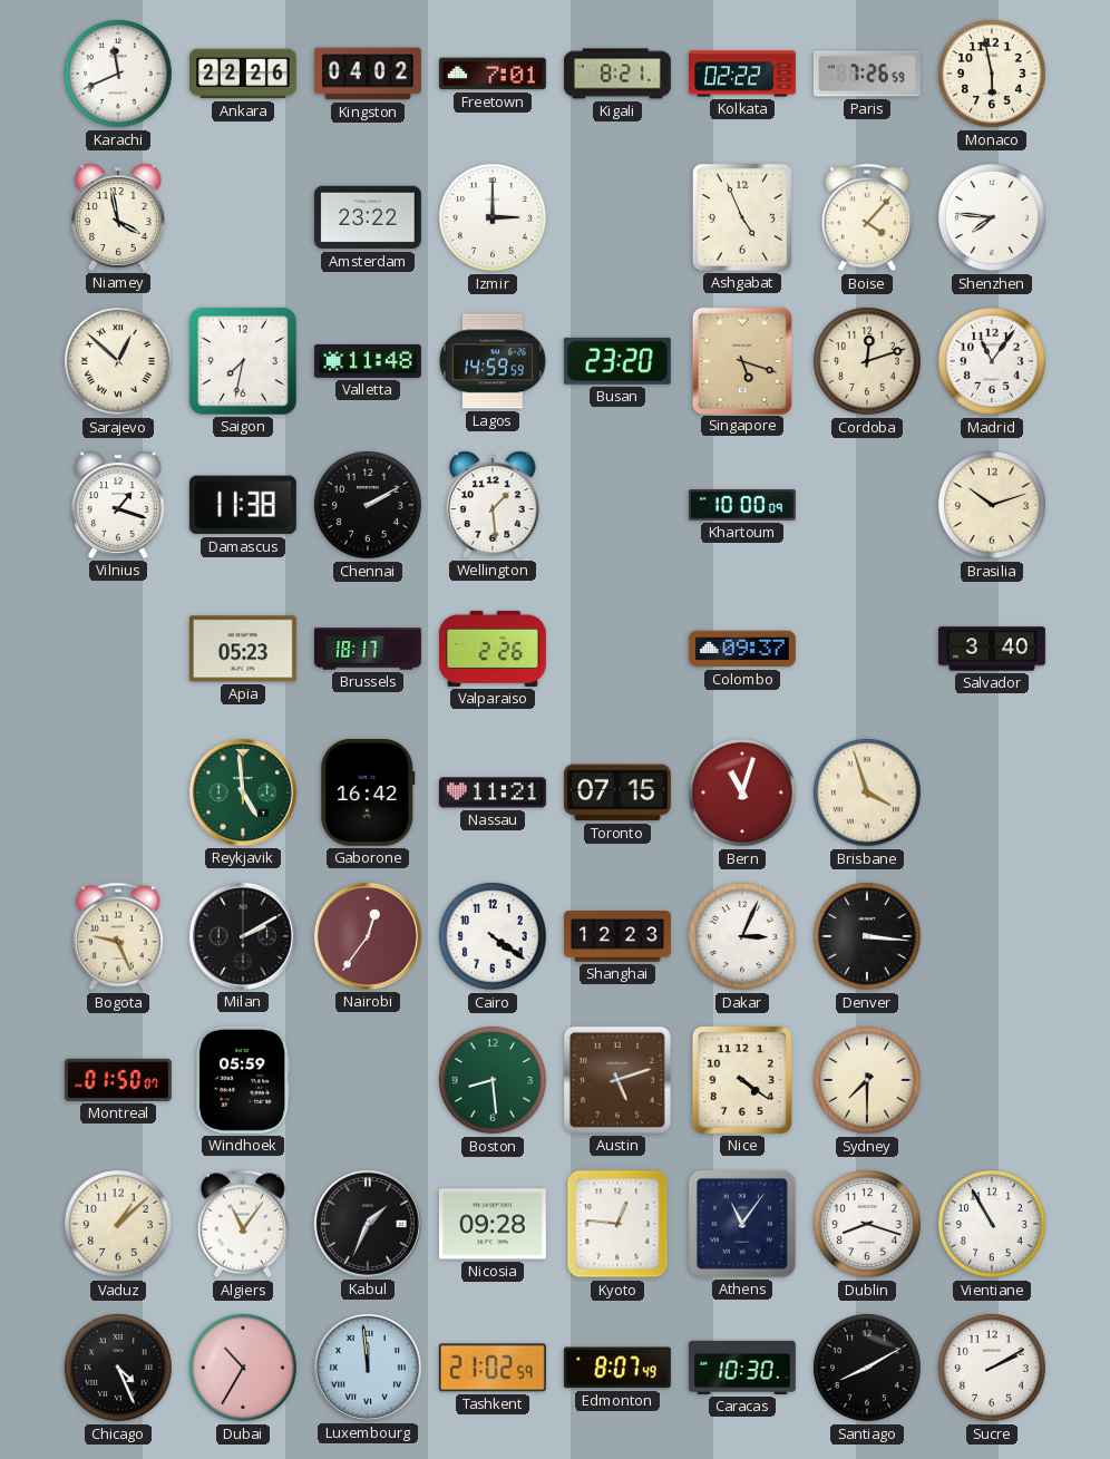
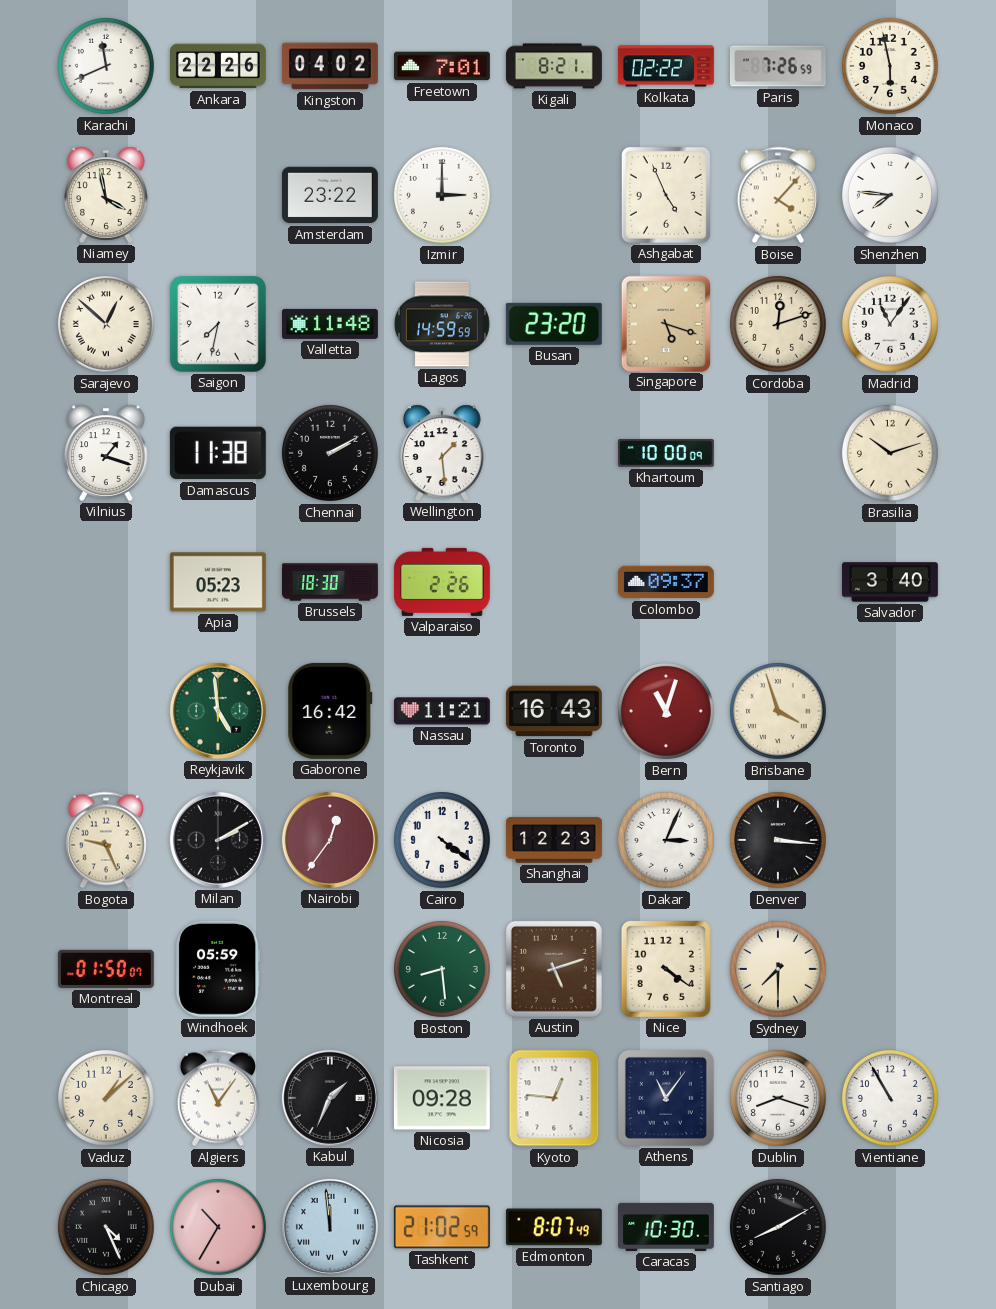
Brussels: 18:17 -> 18:30
Toronto: 07:15 -> 16:43
Sucre: 2:10 -> none
